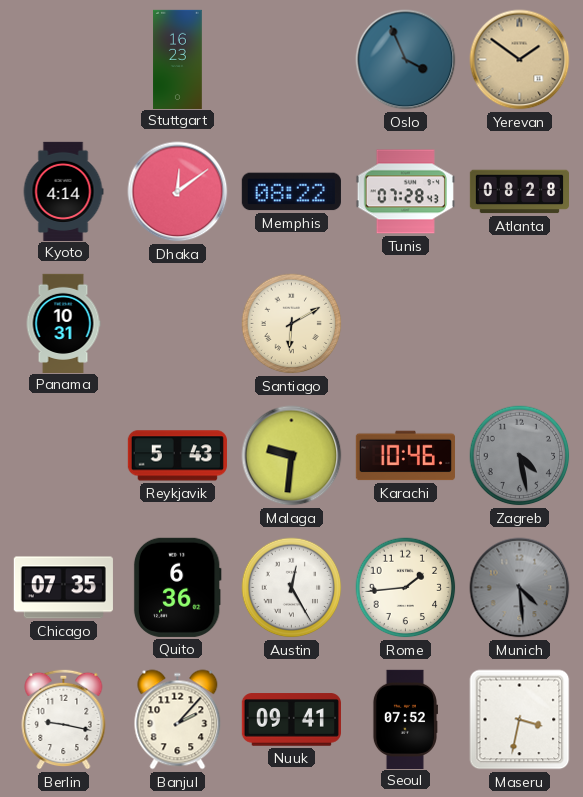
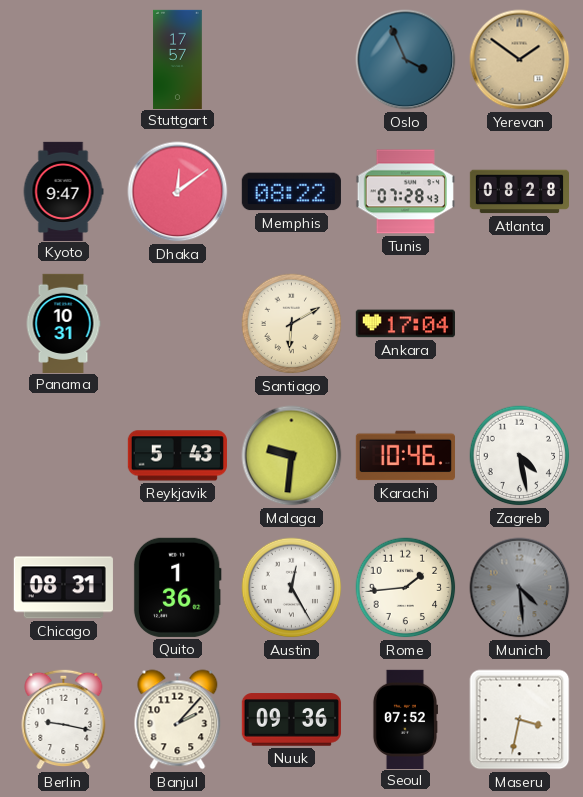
Stuttgart: 16:23 -> 17:57
Kyoto: 4:14 -> 9:47
Ankara: none -> 17:04
Zagreb dial: grey -> white
Chicago: 07:35 -> 08:31
Quito: 6:36 -> 1:36
Nuuk: 09:41 -> 09:36
